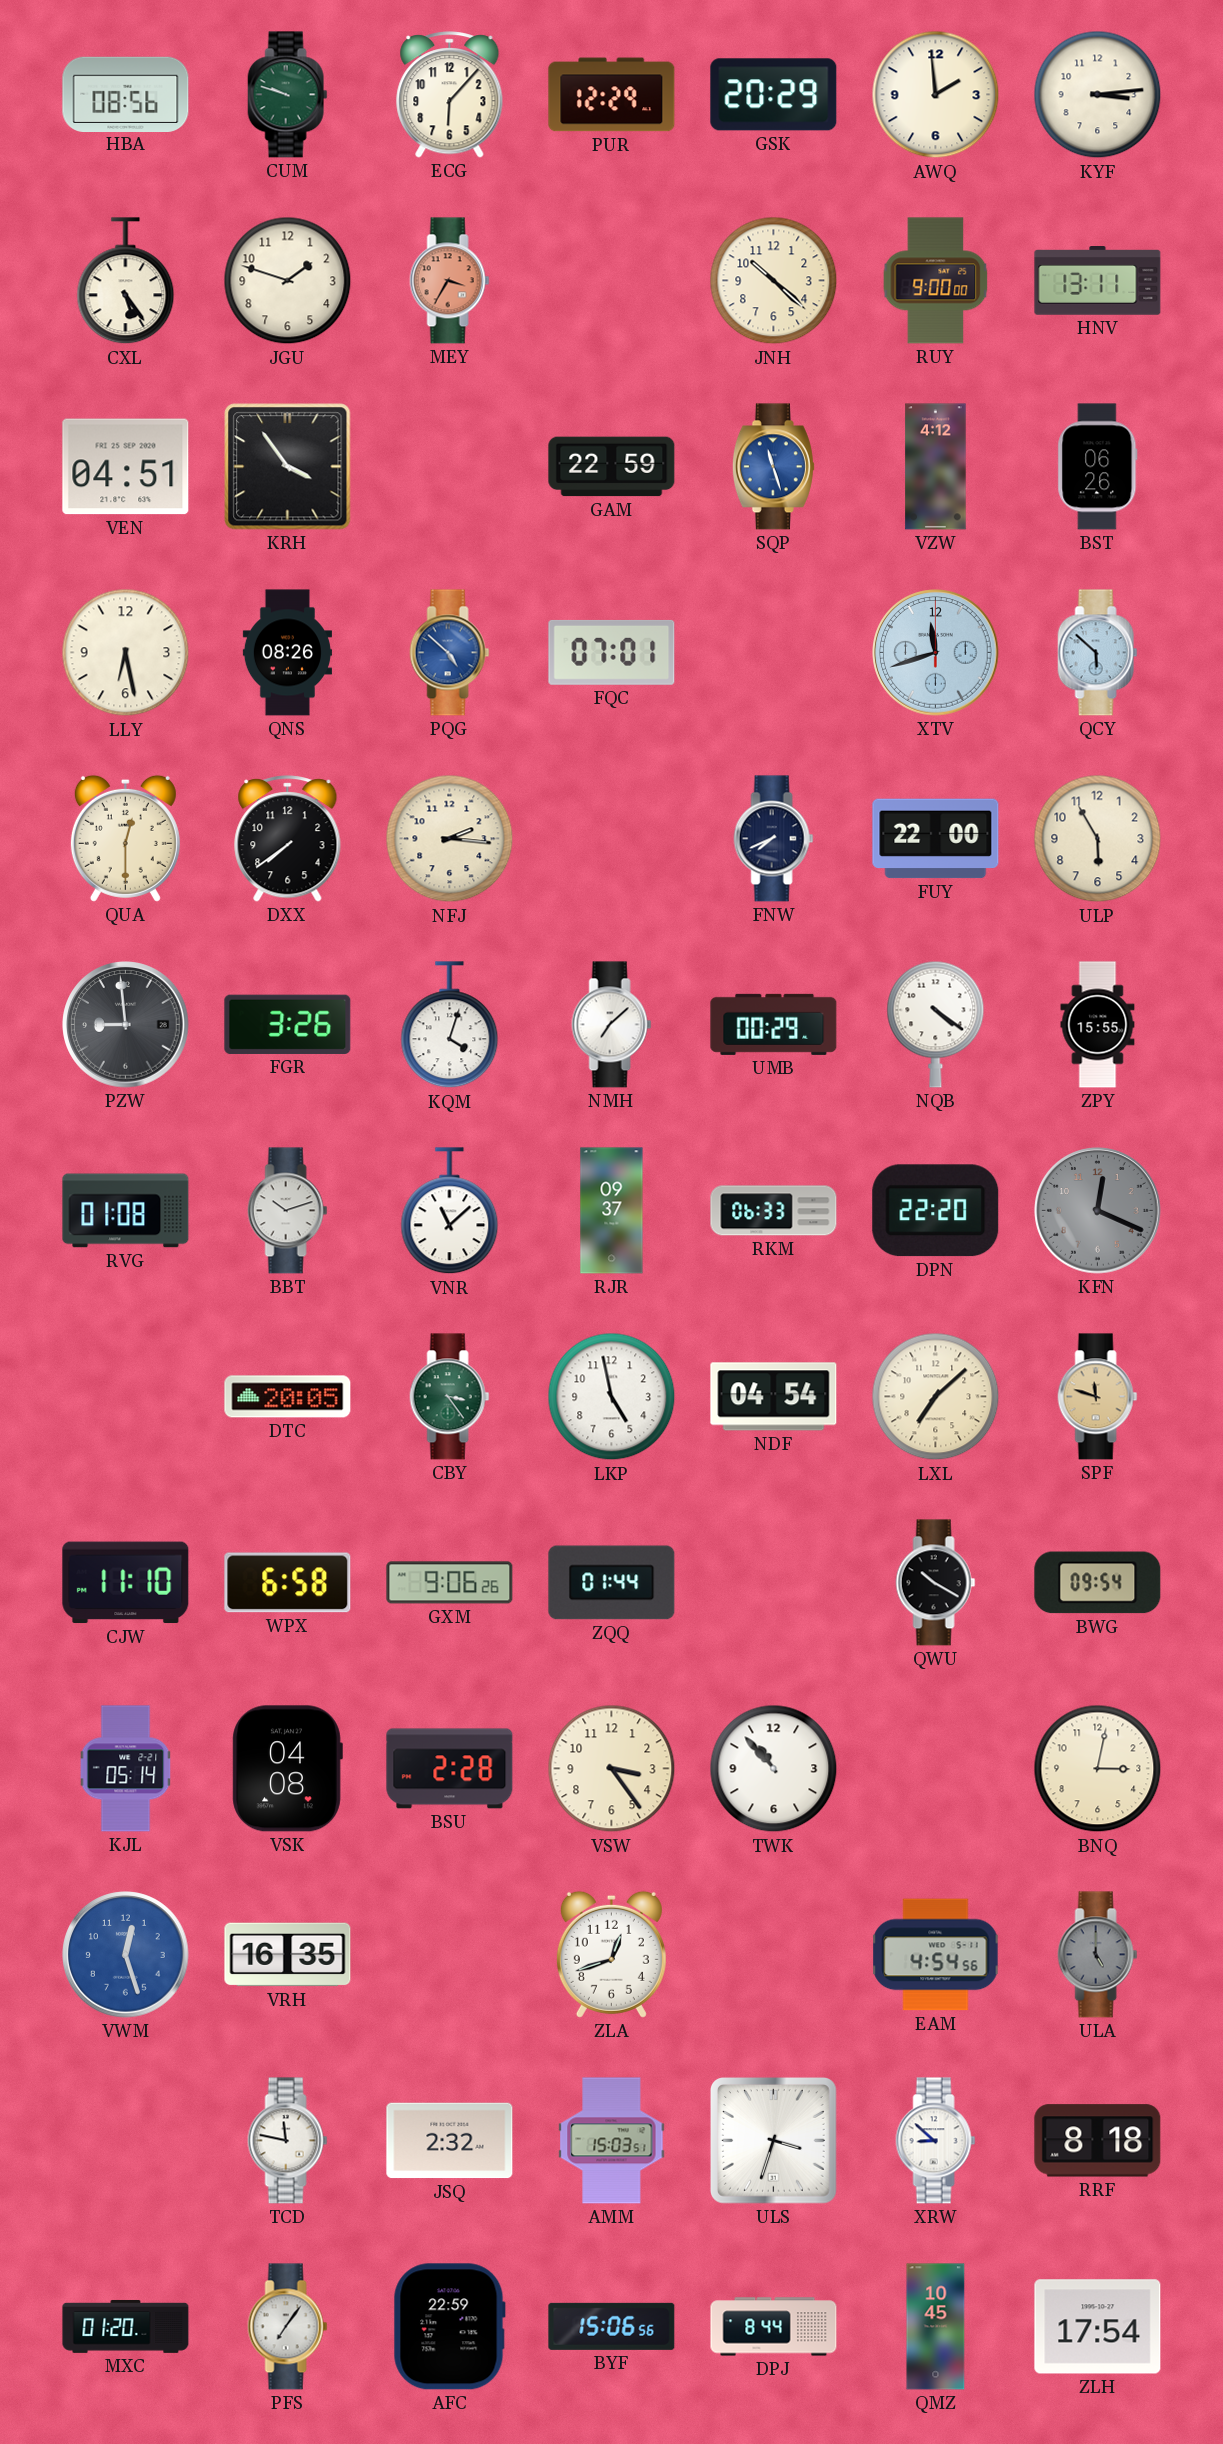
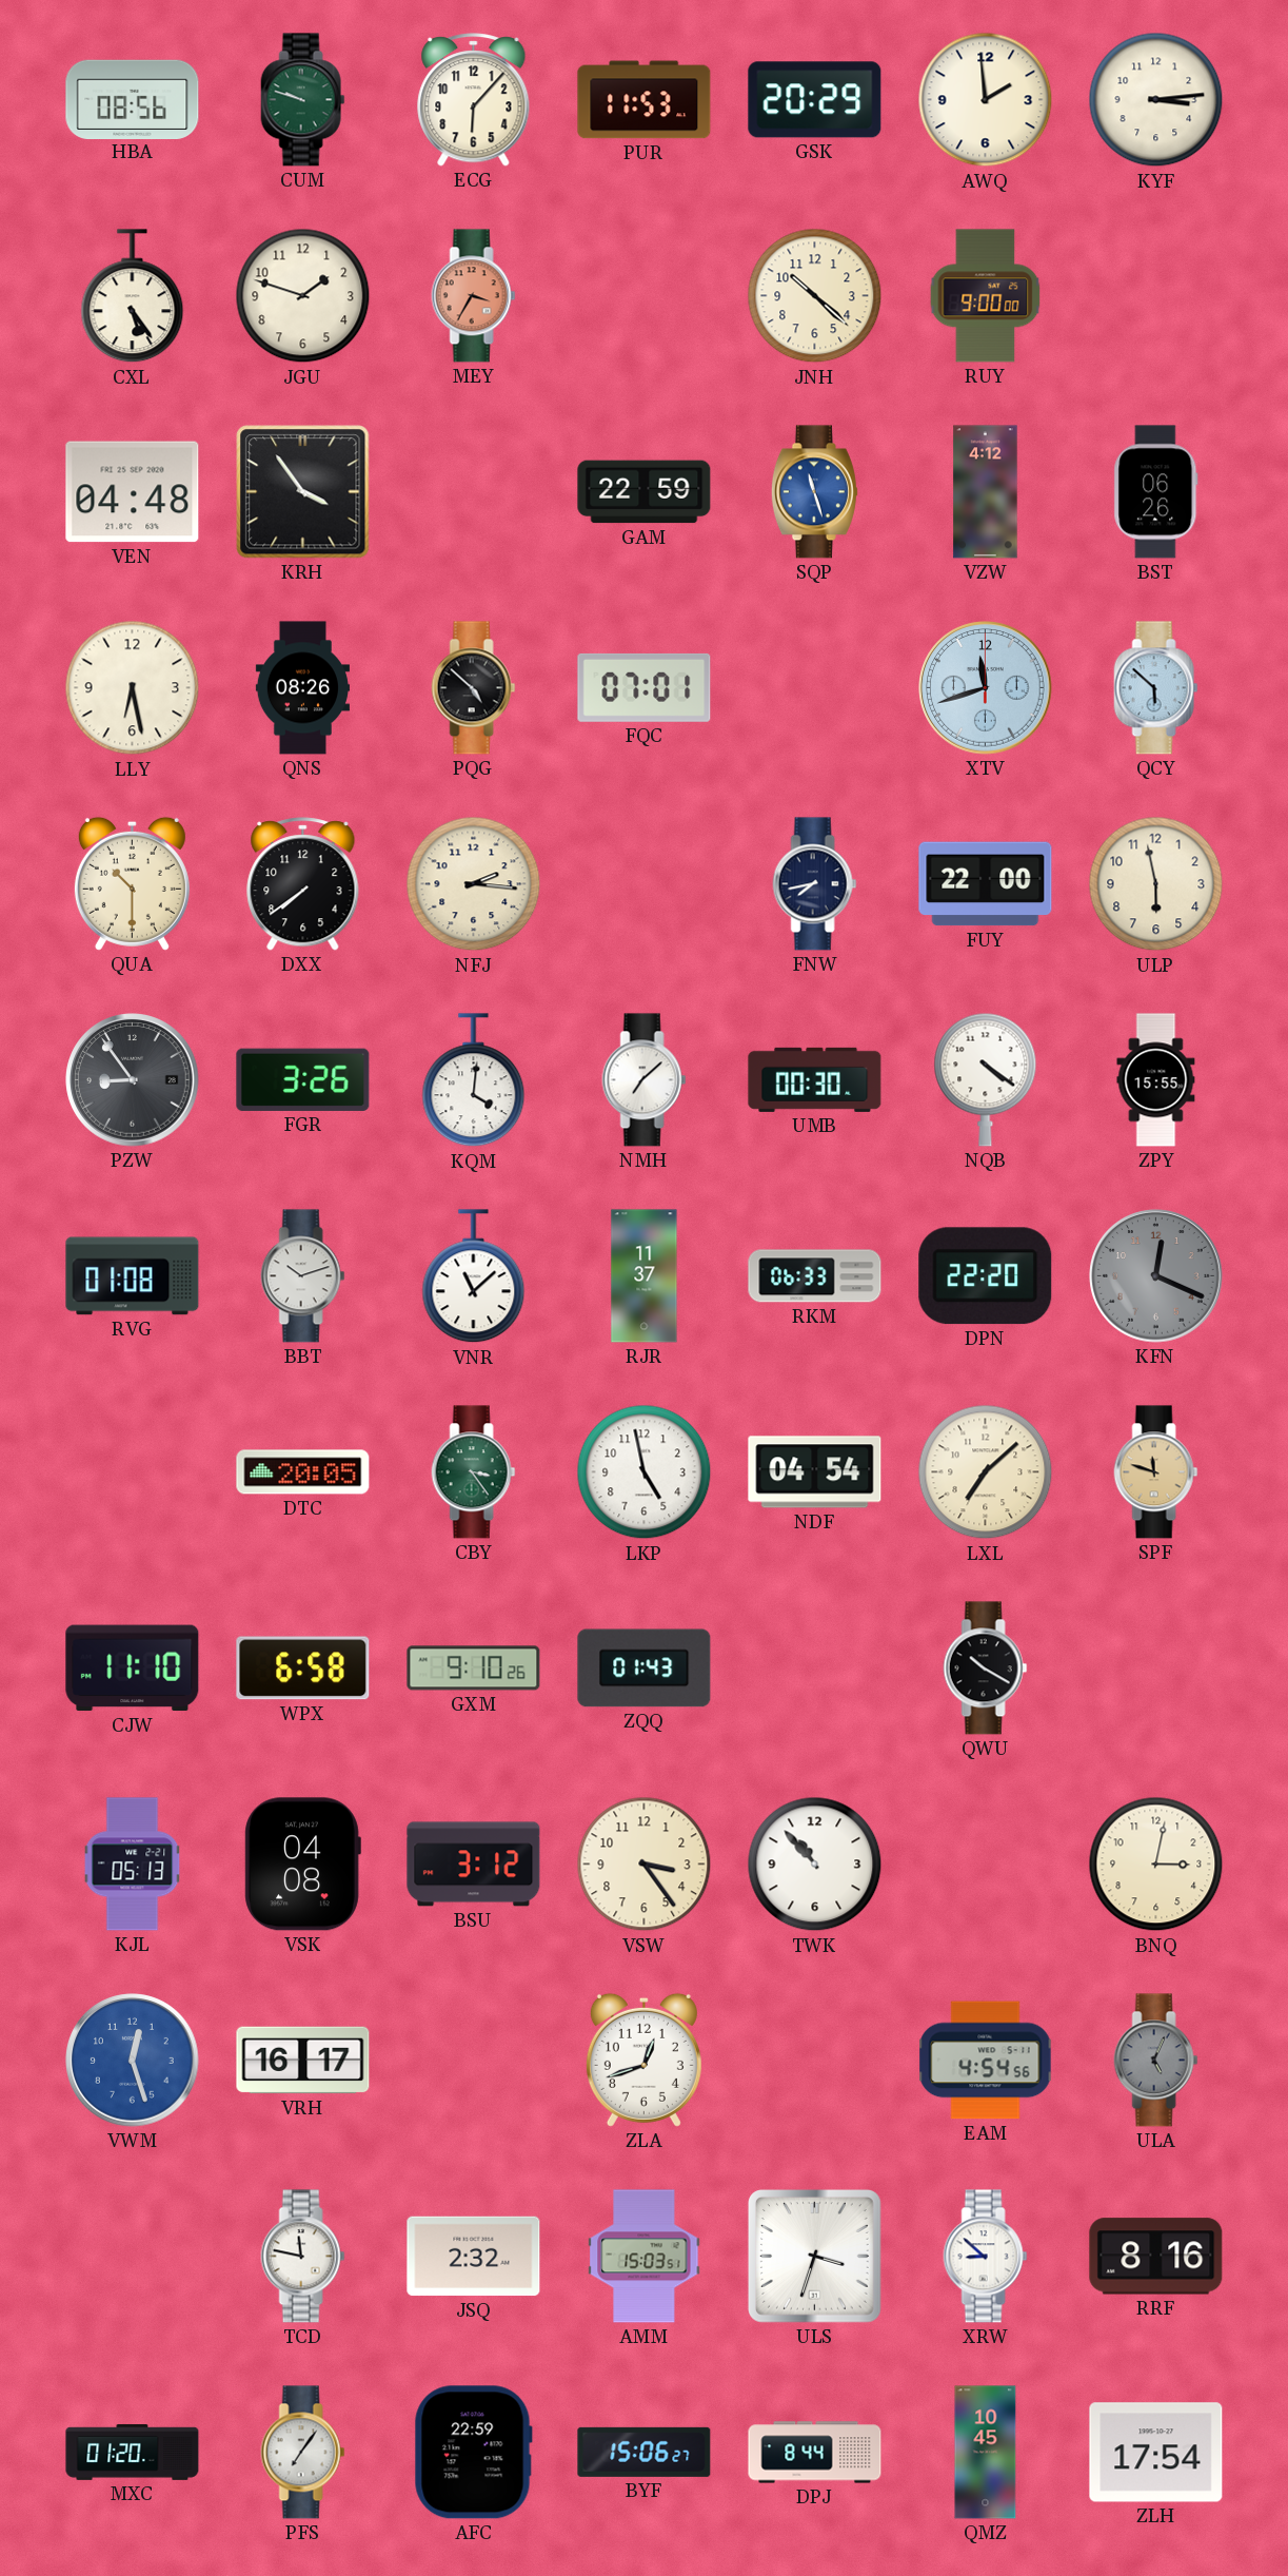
PUR: 12:29 -> 11:53
HNV: 13:11 -> none
VEN: 04:51 -> 04:48
PQG dial: blue -> black
QUA: 12:30 -> 10:30
FNW: 7:41 -> 7:43
ULP: 5:55 -> 5:58
PZW: 8:59 -> 8:54
KQM: 4:03 -> 4:01
UMB: 00:29 -> 00:30
RJR: 09:37 -> 11:37
GXM: 9:06 -> 9:10
ZQQ: 01:44 -> 01:43
BWG: 09:54 -> none
KJL: 05:14 -> 05:13
BSU: 2:28 -> 3:12
VRH: 16:35 -> 16:17
ULA: 5:00 -> 5:04
RRF: 8:18 -> 8:16
BYF: 15:06:56 -> 15:06:27
